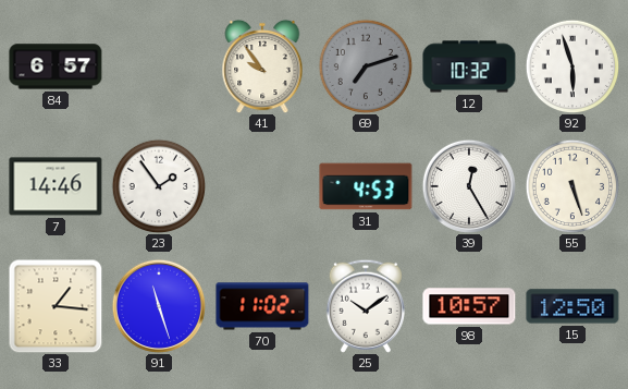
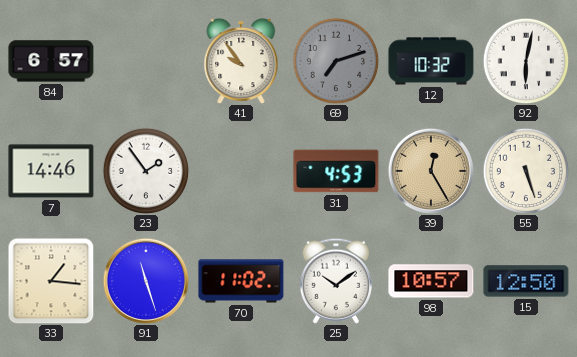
92: 5:57 -> 6:02
39 dial: white -> champagne
